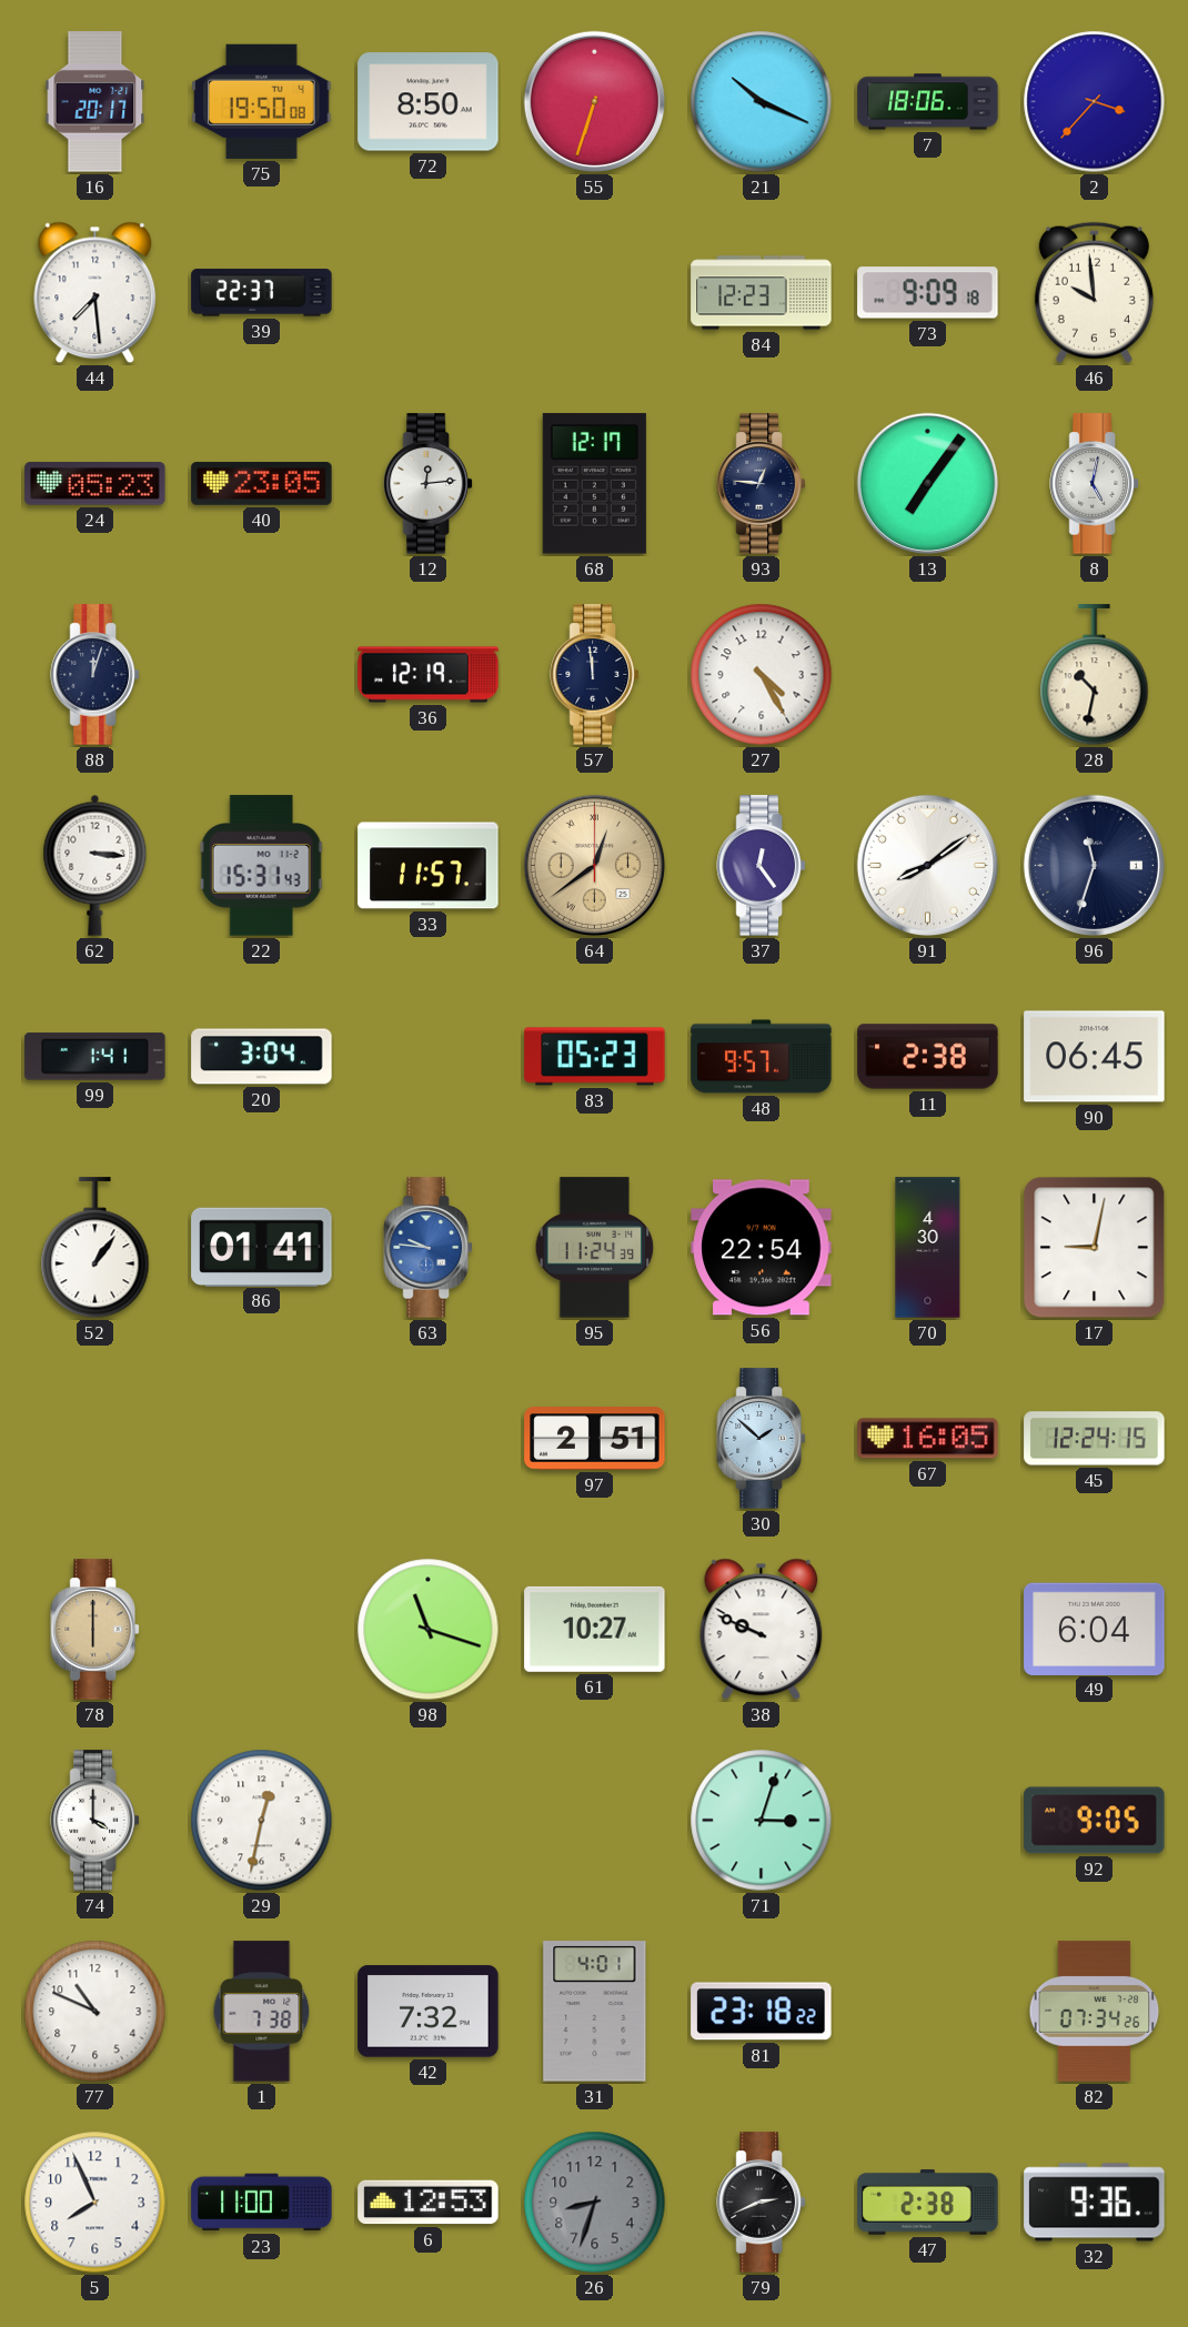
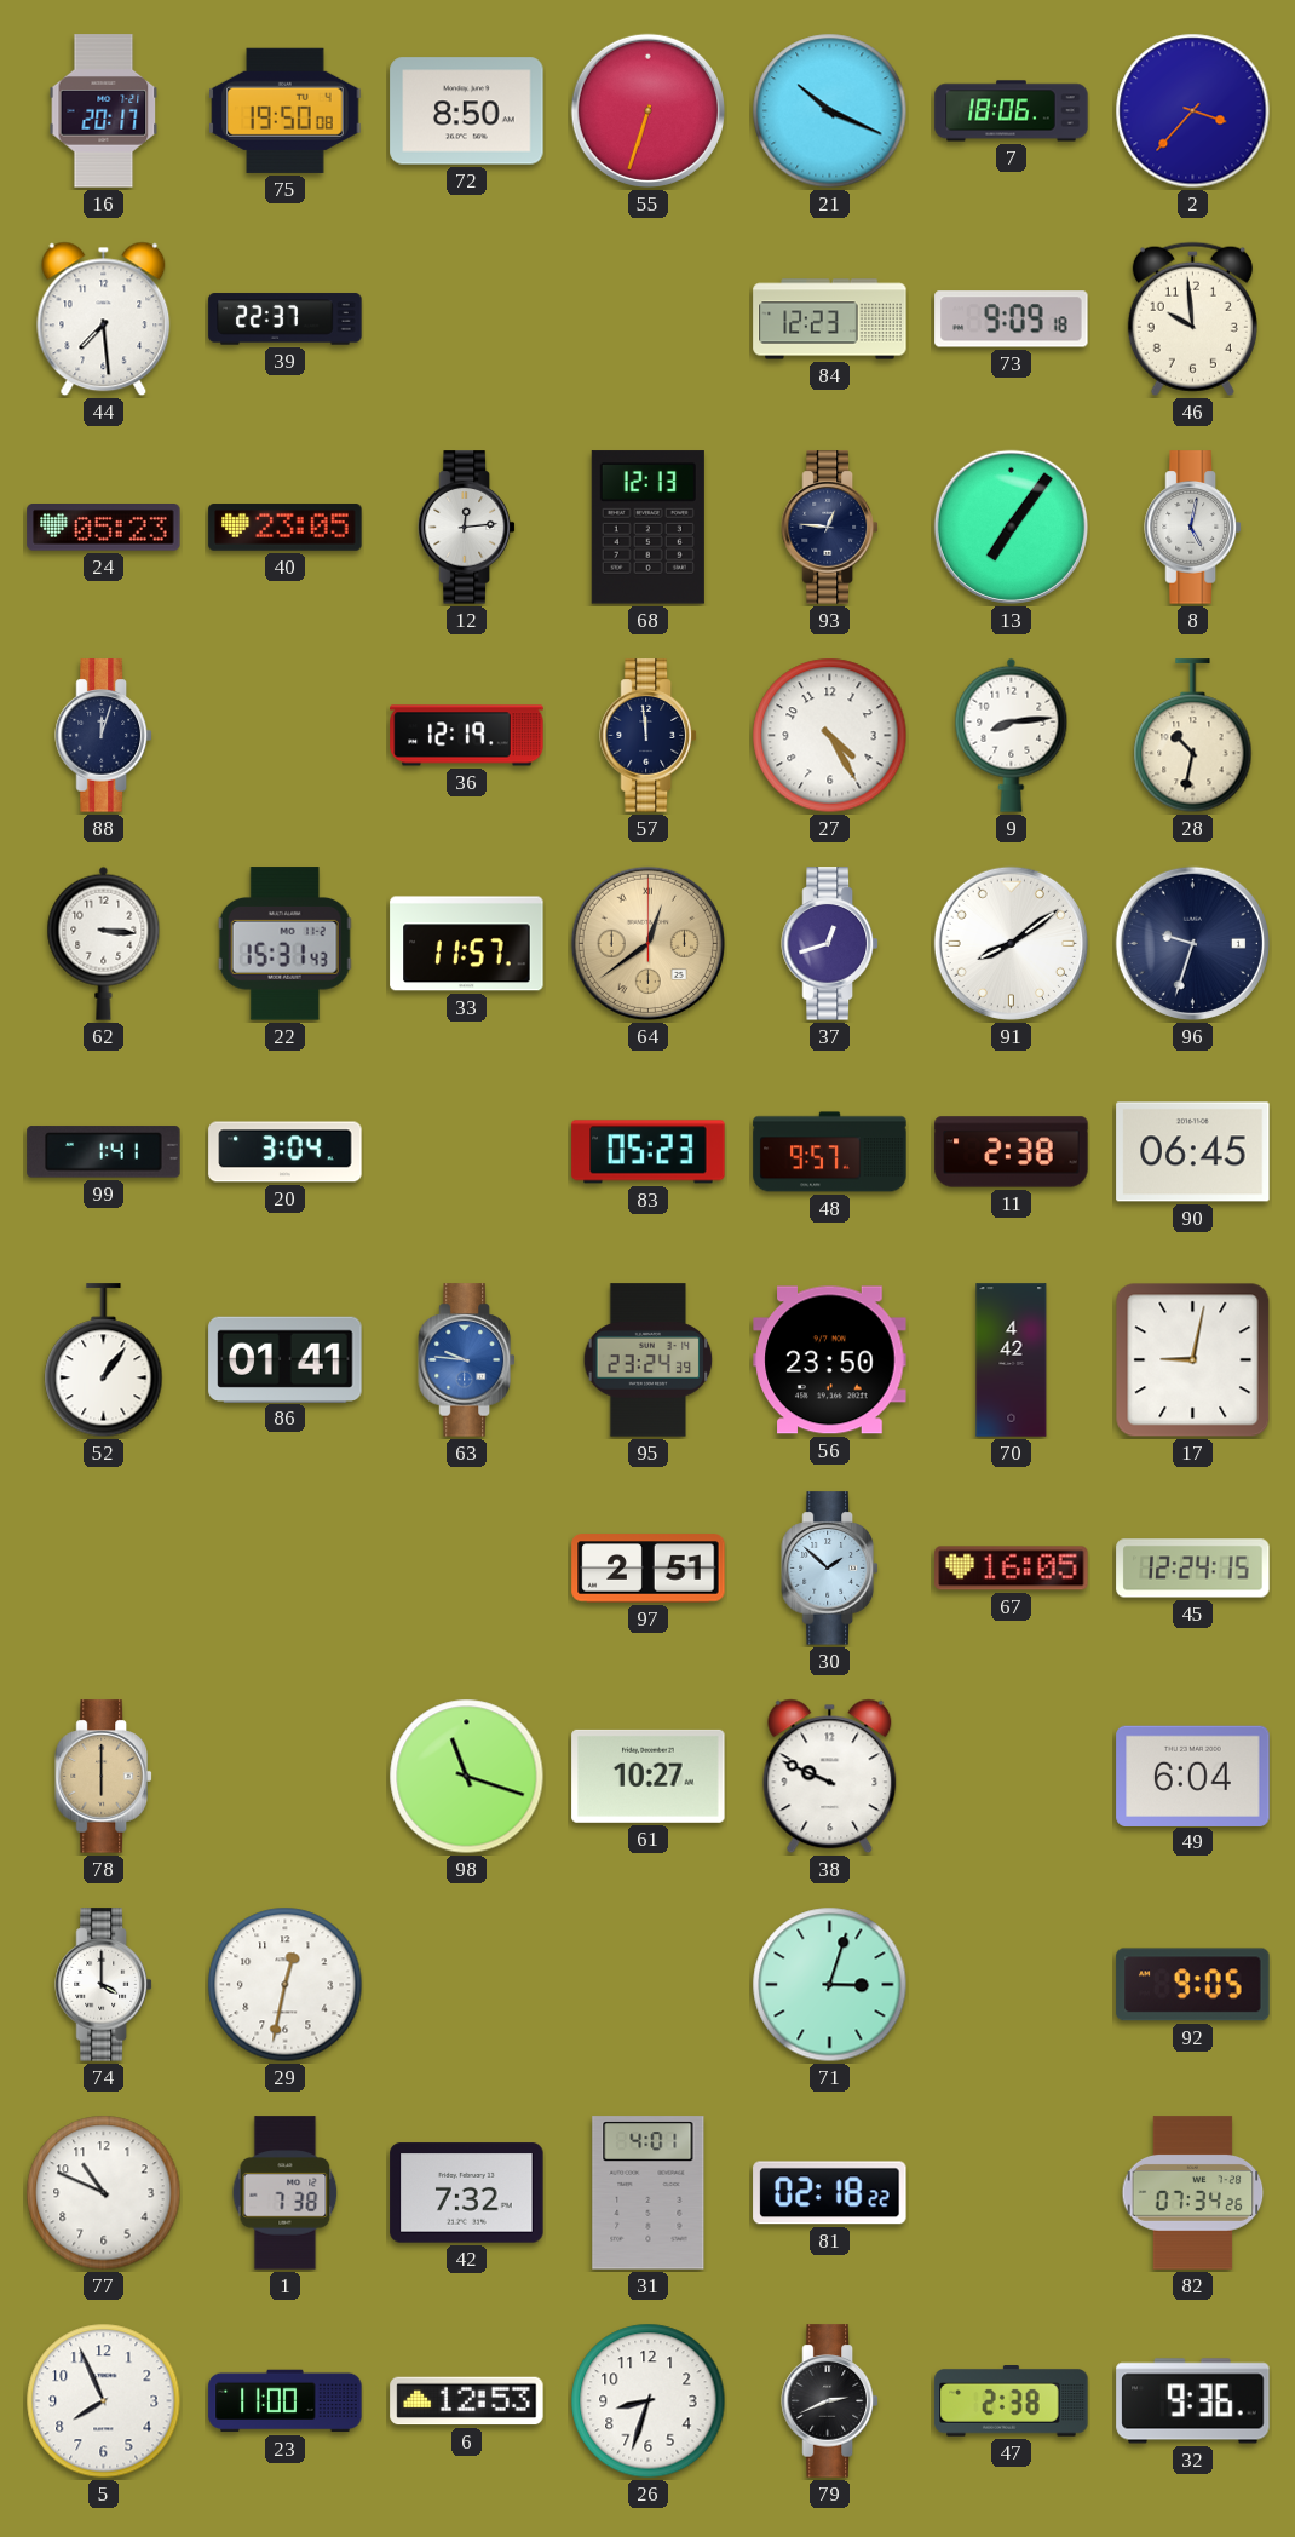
68: 12:17 -> 12:13
9: none -> 8:14
37: 12:24 -> 12:42
96: 11:33 -> 9:33
95: 11:24 -> 23:24
56: 22:54 -> 23:50
70: 4:30 -> 4:42
81: 23:18 -> 02:18
26 dial: grey -> white
